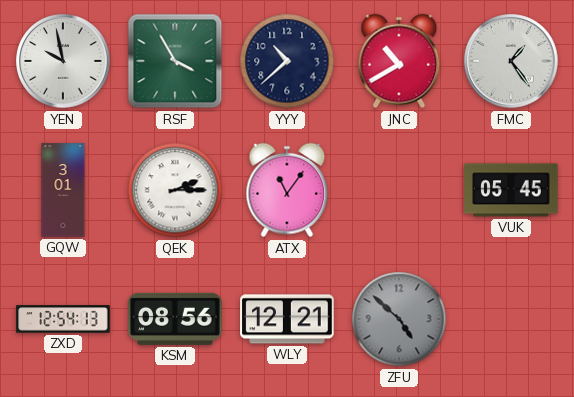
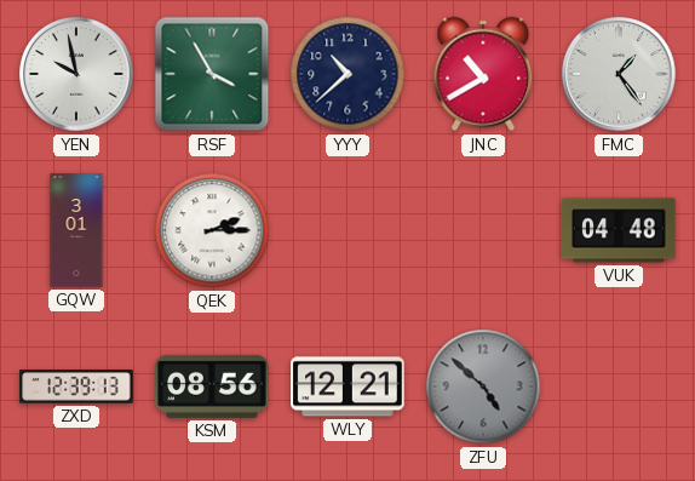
ATX: 11:06 -> none
VUK: 05:45 -> 04:48
ZXD: 12:54 -> 12:39
